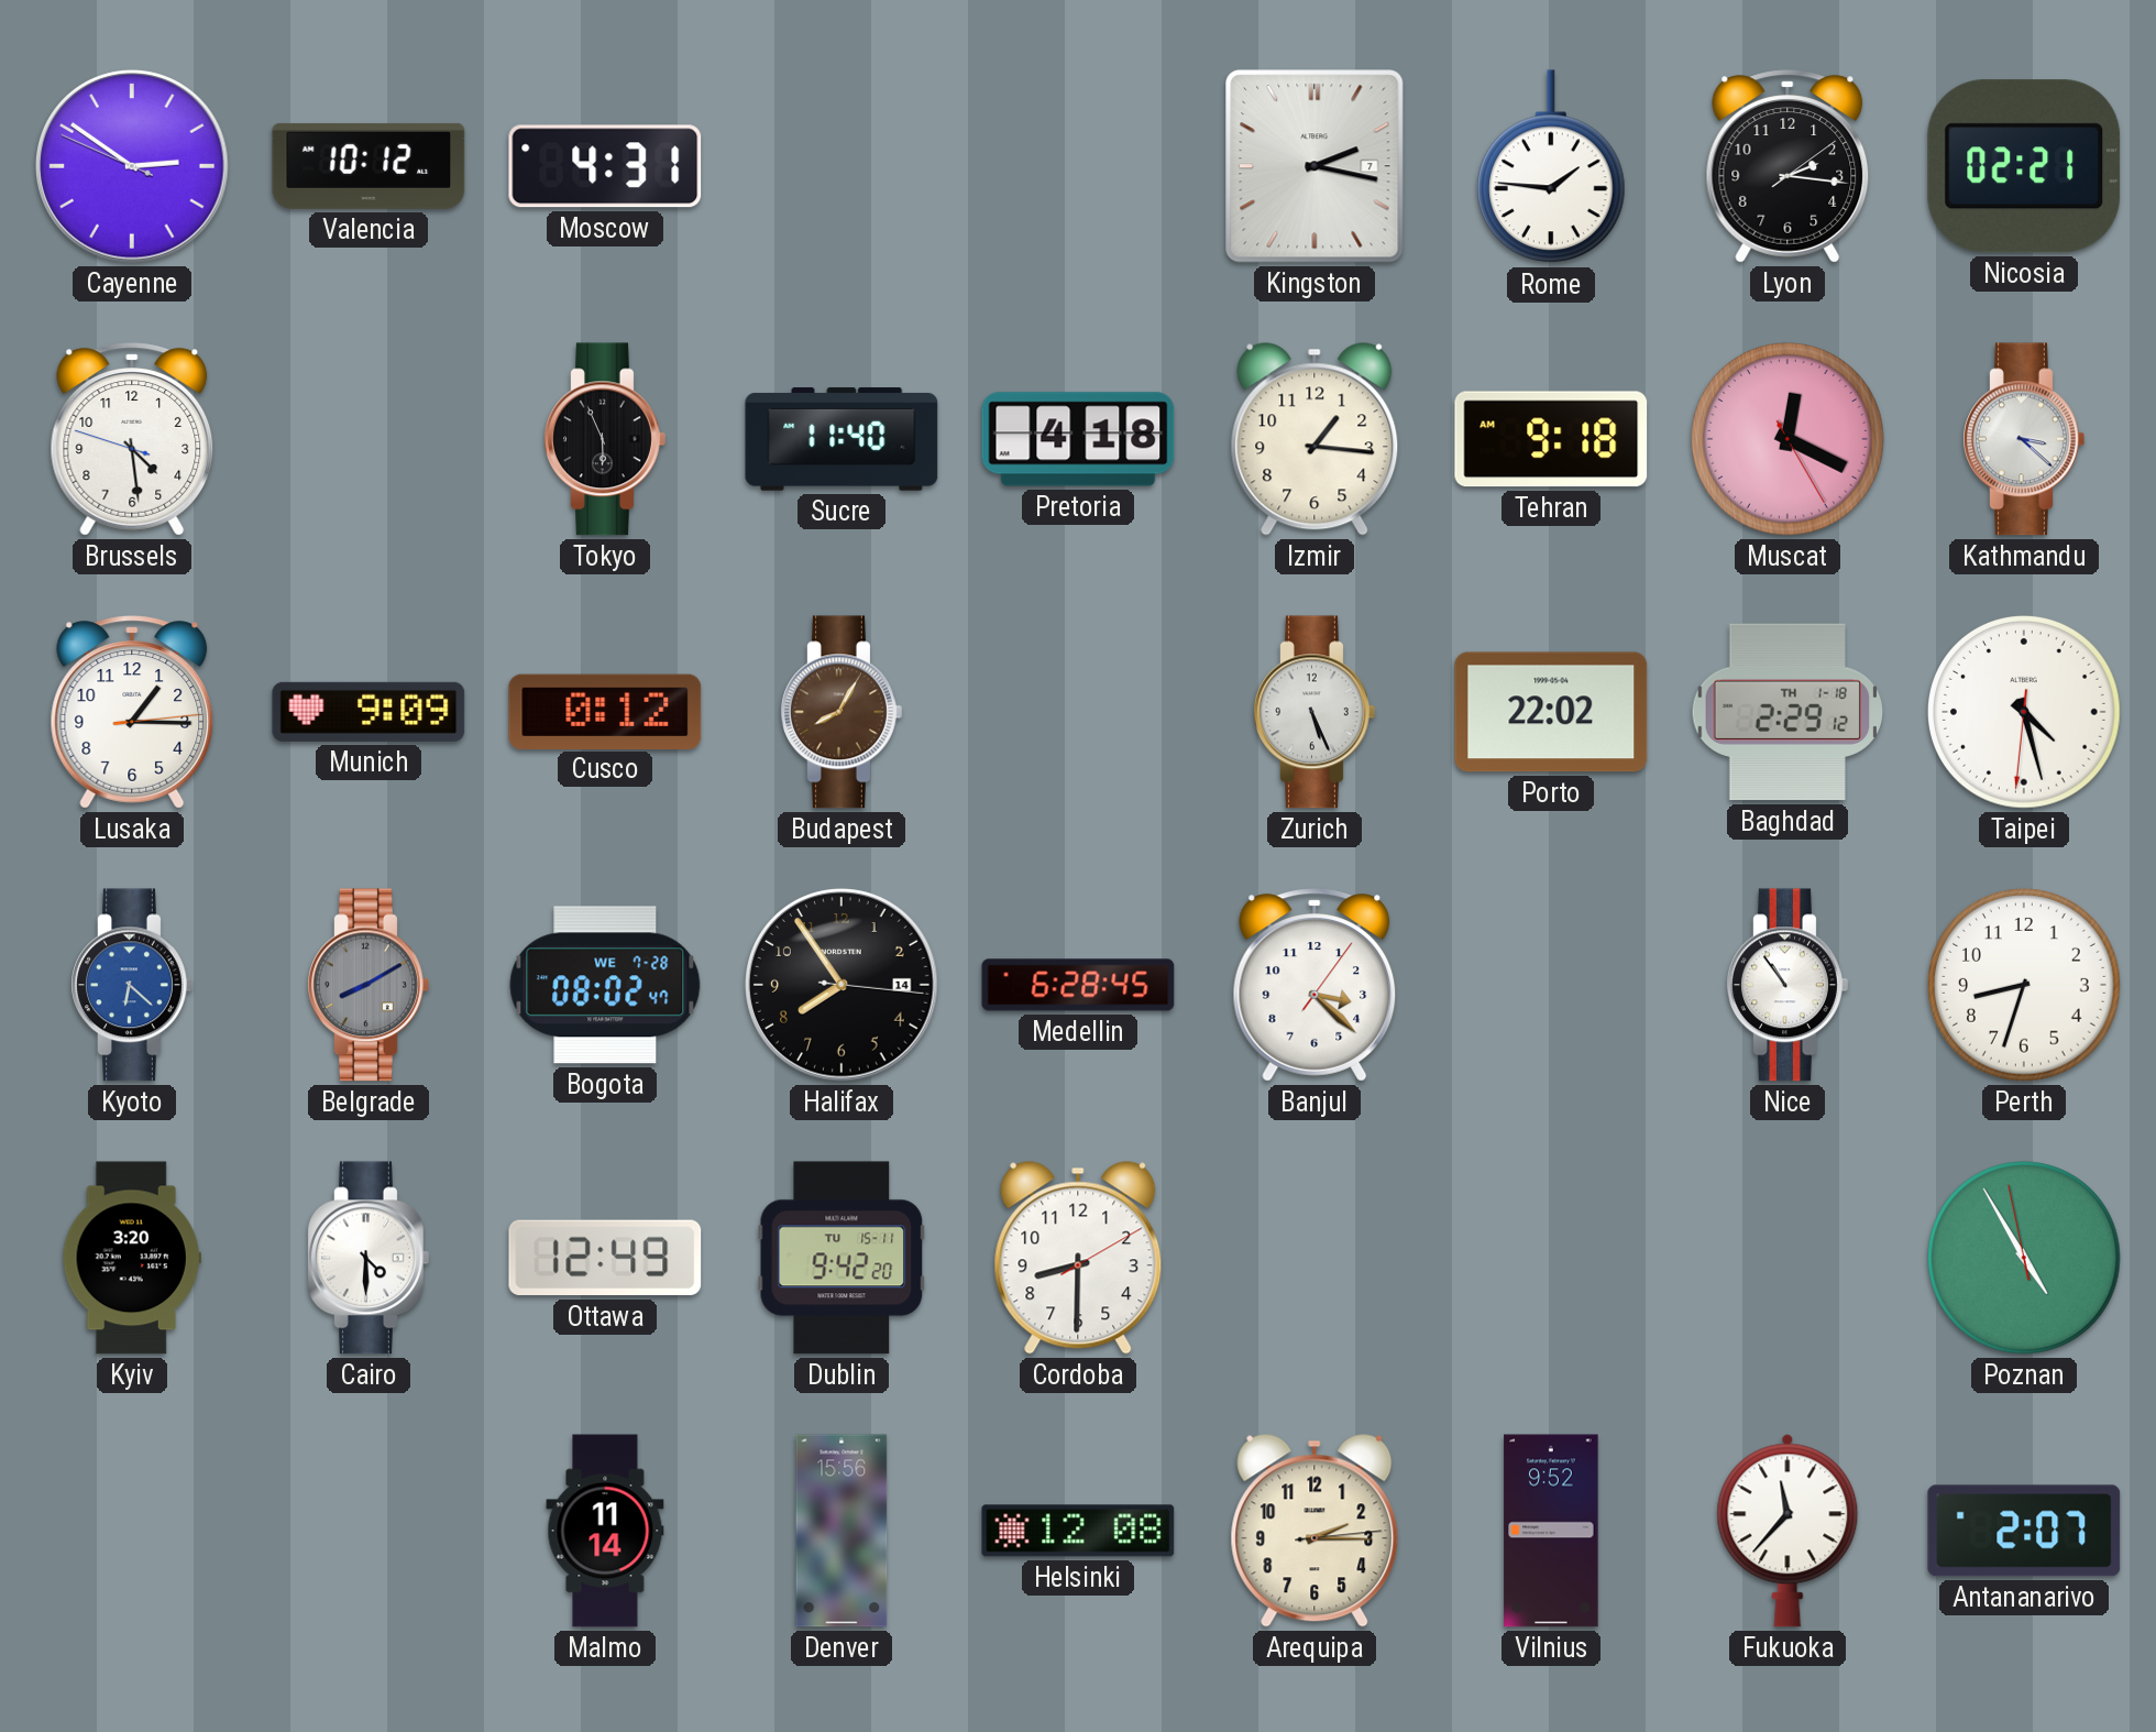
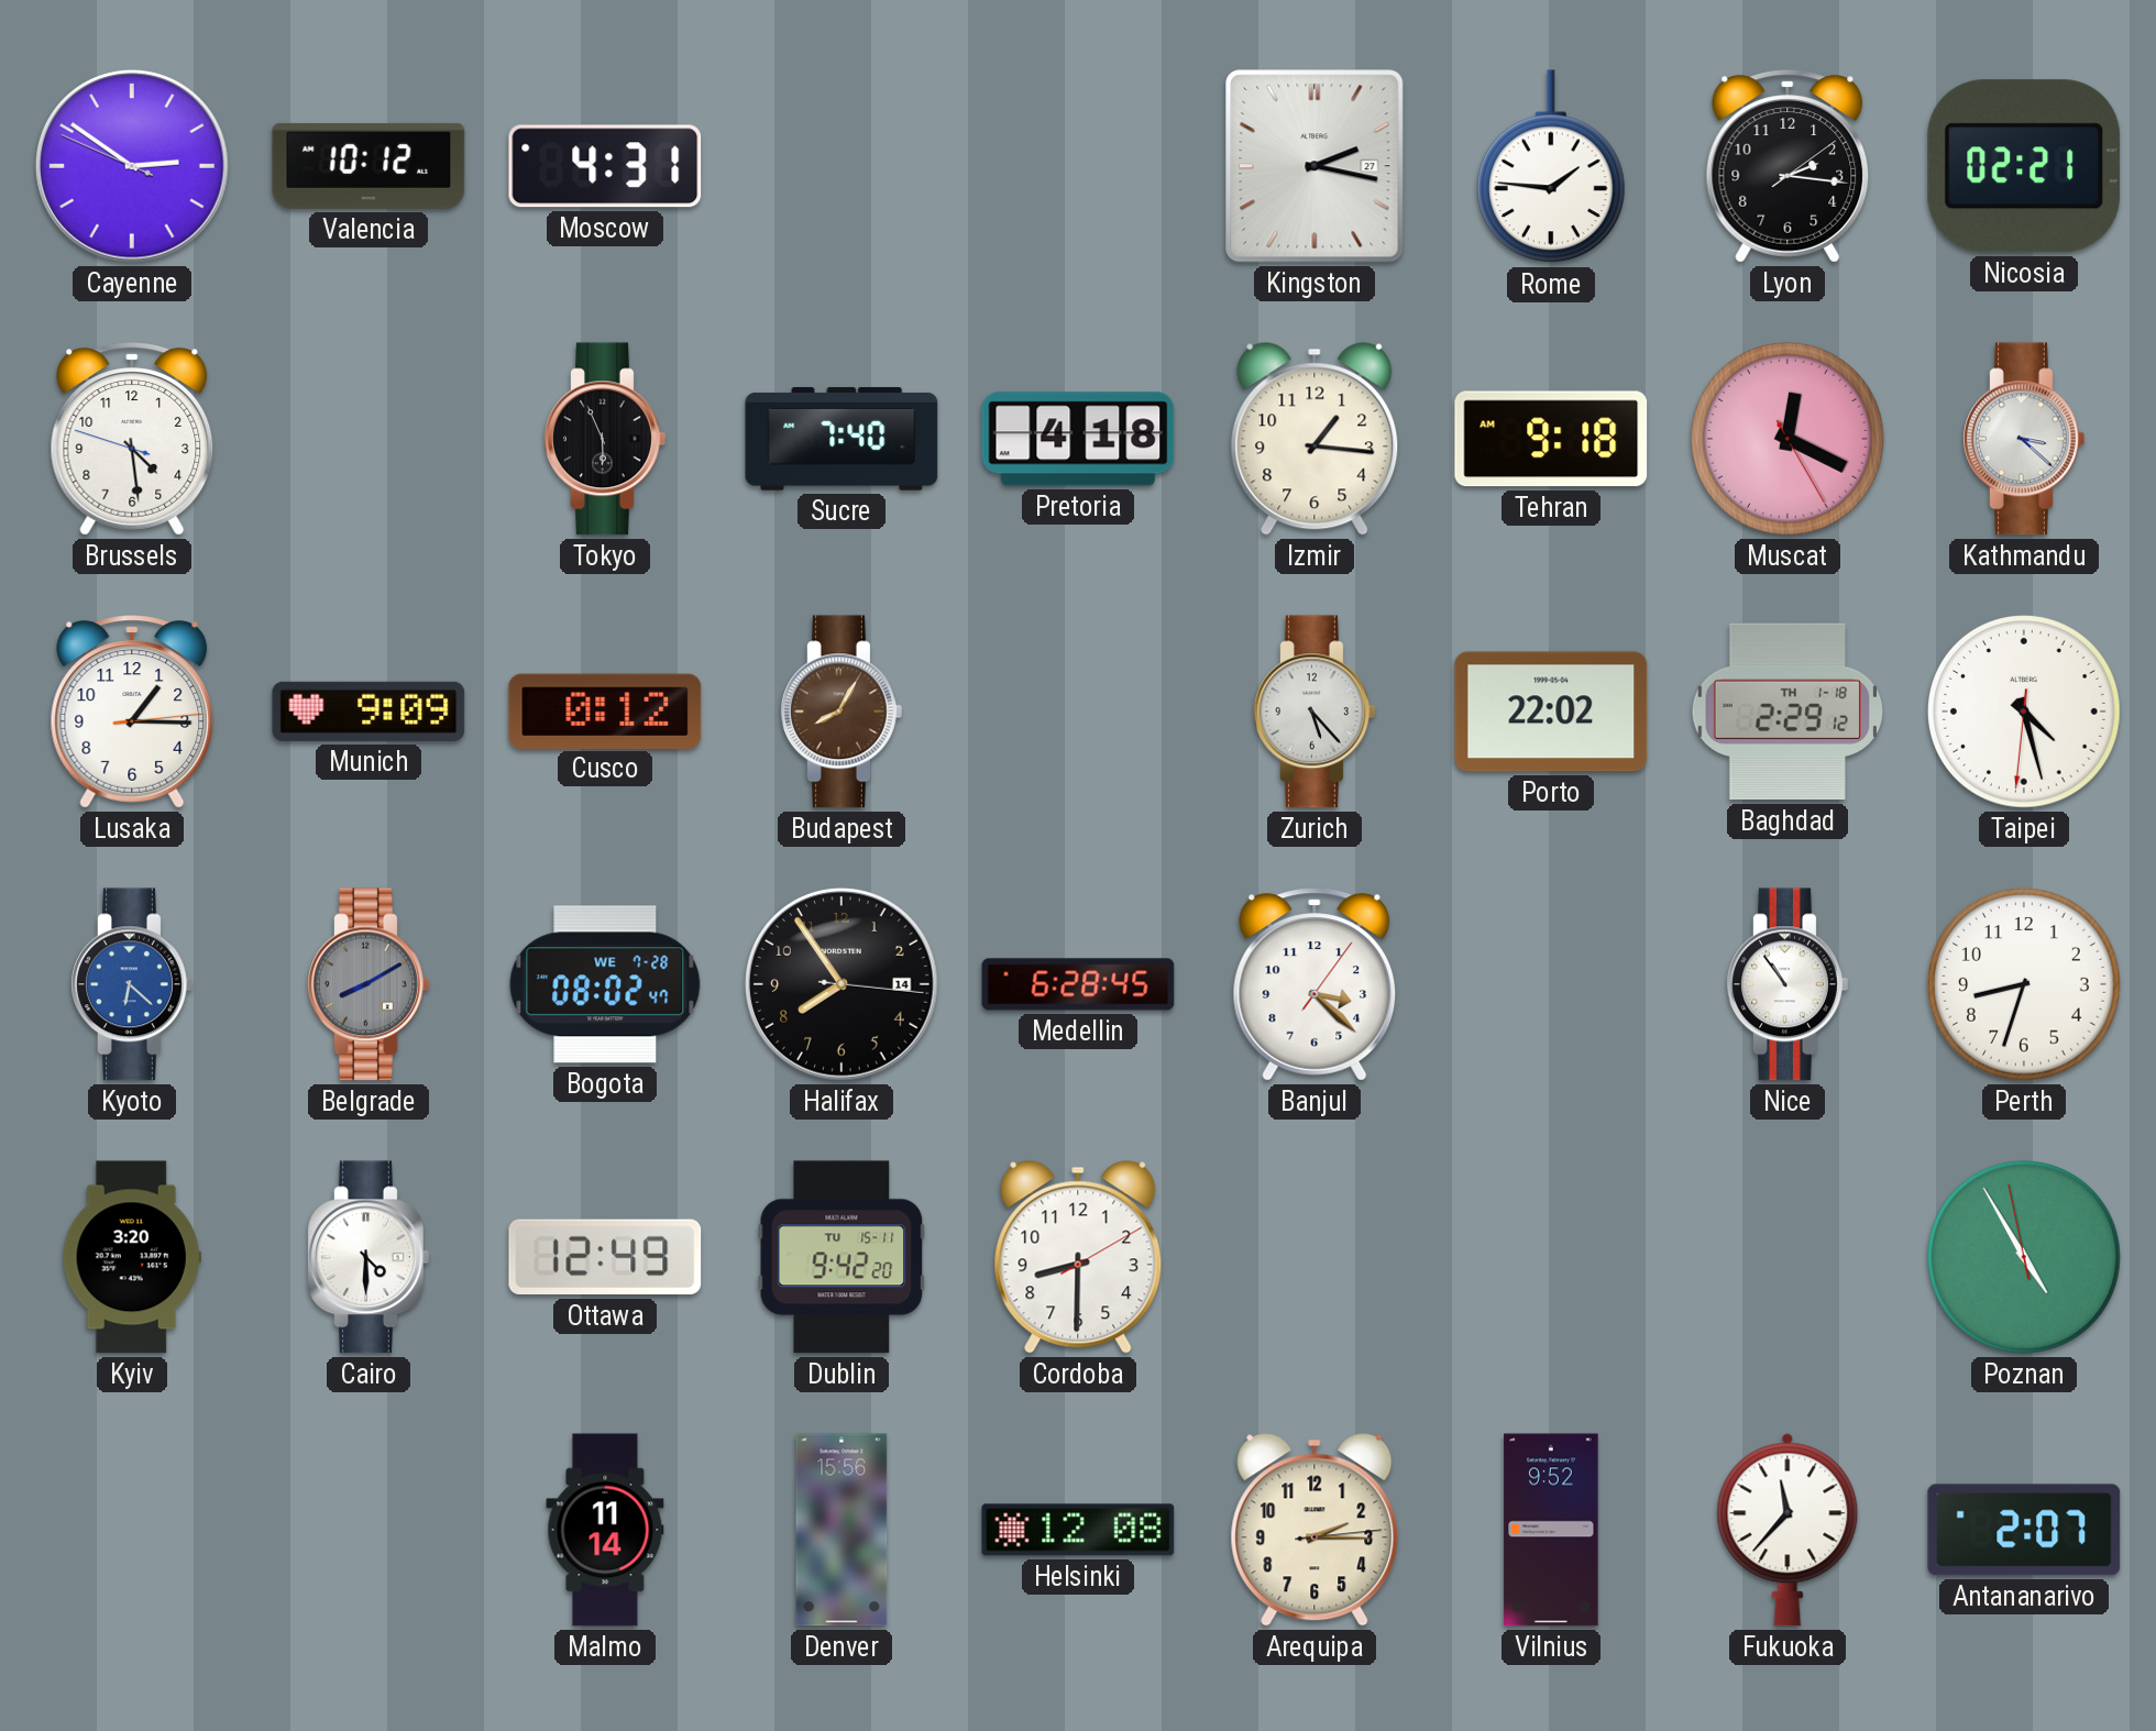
Kingston date: 7 -> 27
Sucre: 11:40 -> 7:40
Zurich: 5:26 -> 5:23
